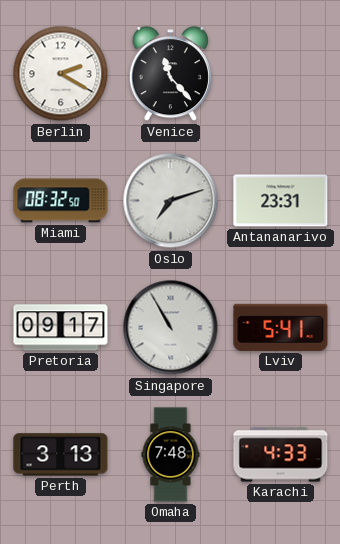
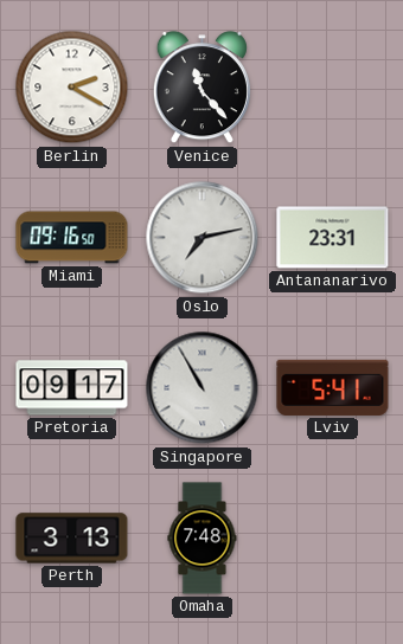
Miami: 08:32 -> 09:16
Oslo: 7:12 -> 7:13
Karachi: 4:33 -> none
